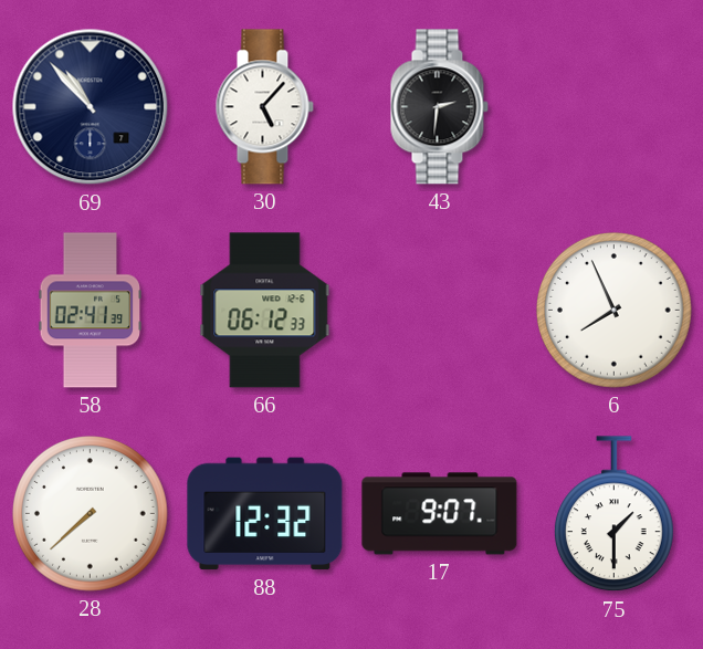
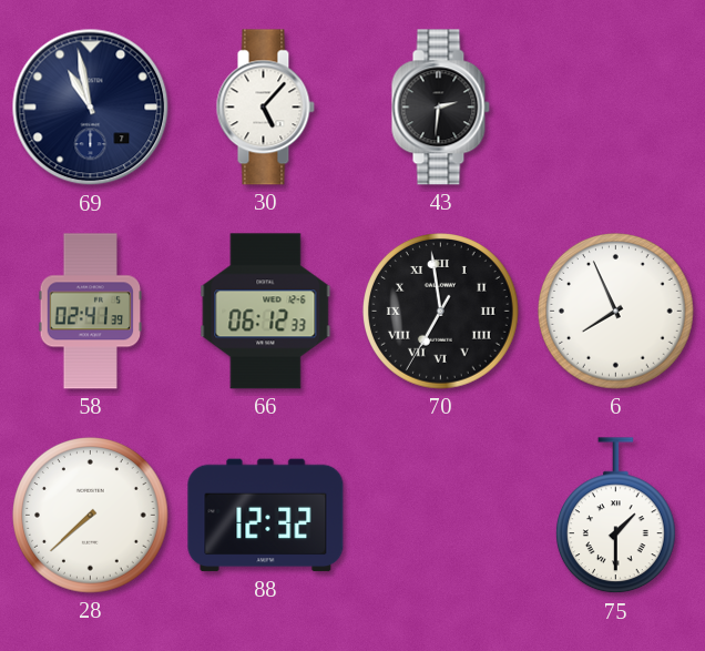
69: 10:53 -> 10:58
70: none -> 6:58
17: 9:07 -> none
